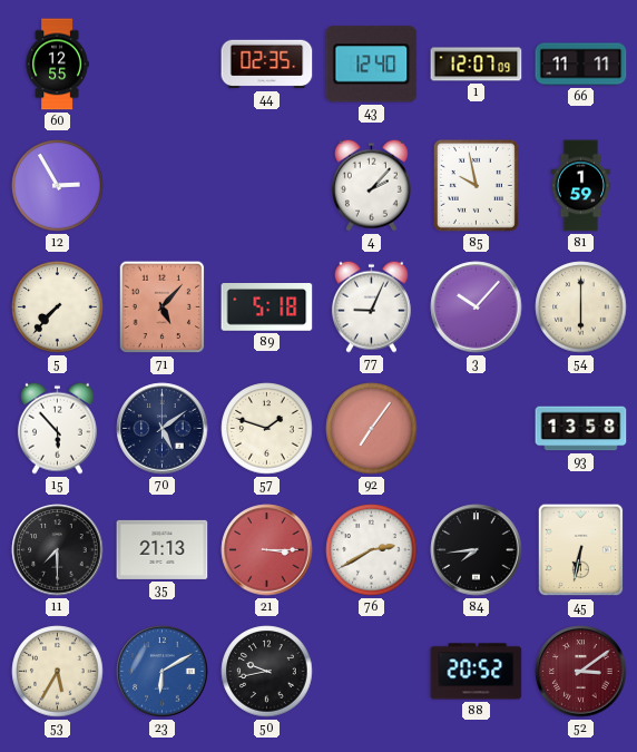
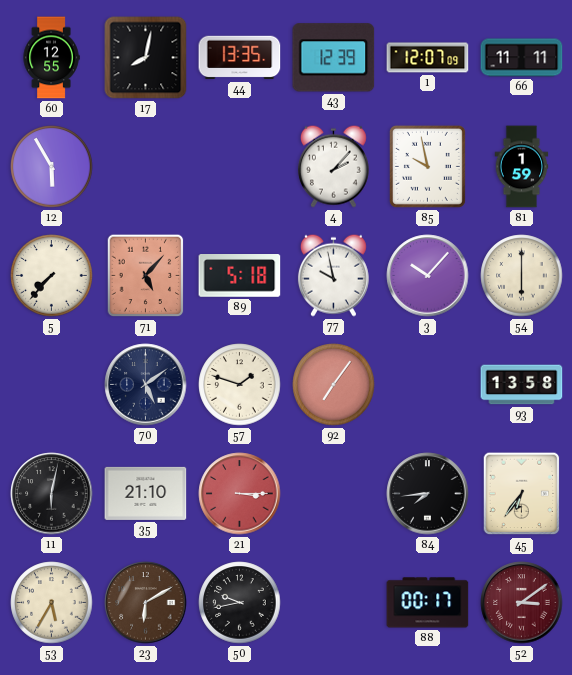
17: none -> 8:02
44: 02:35 -> 13:35
43: 12:40 -> 12:39
12: 2:55 -> 5:55
77: 9:04 -> 9:58
15: 5:53 -> none
11: 7:30 -> 6:02
35: 21:13 -> 21:10
76: 2:40 -> none
45: 6:32 -> 6:36
23 dial: blue -> brown
88: 20:52 -> 00:17
